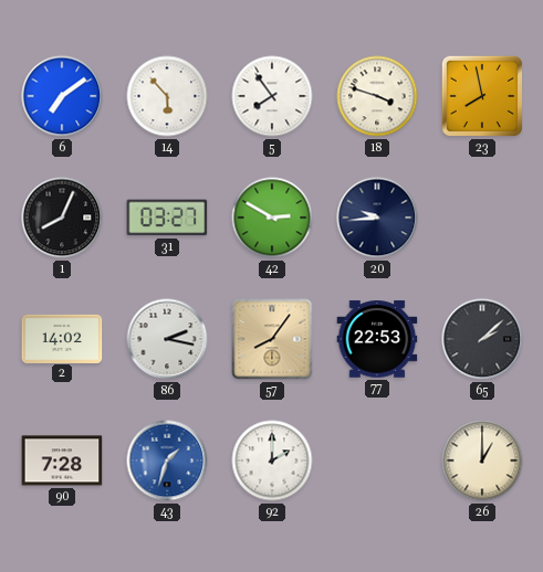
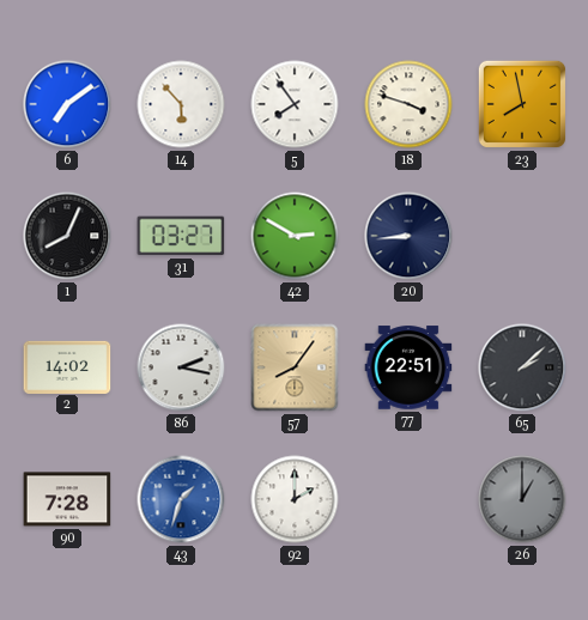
20: 9:44 -> 8:44
77: 22:53 -> 22:51
26 dial: cream -> grey
